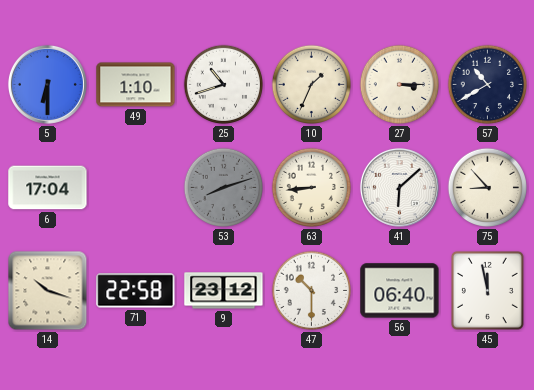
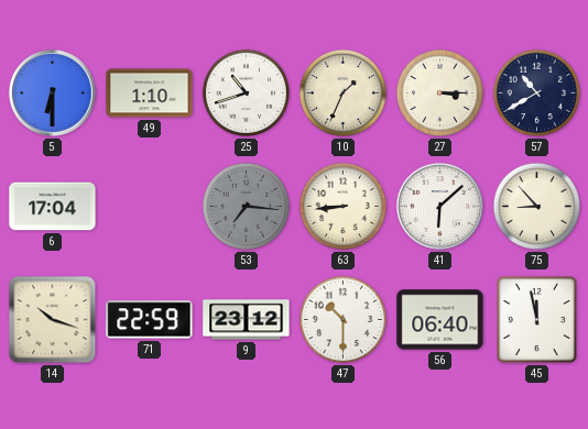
53: 8:12 -> 7:16
71: 22:58 -> 22:59
